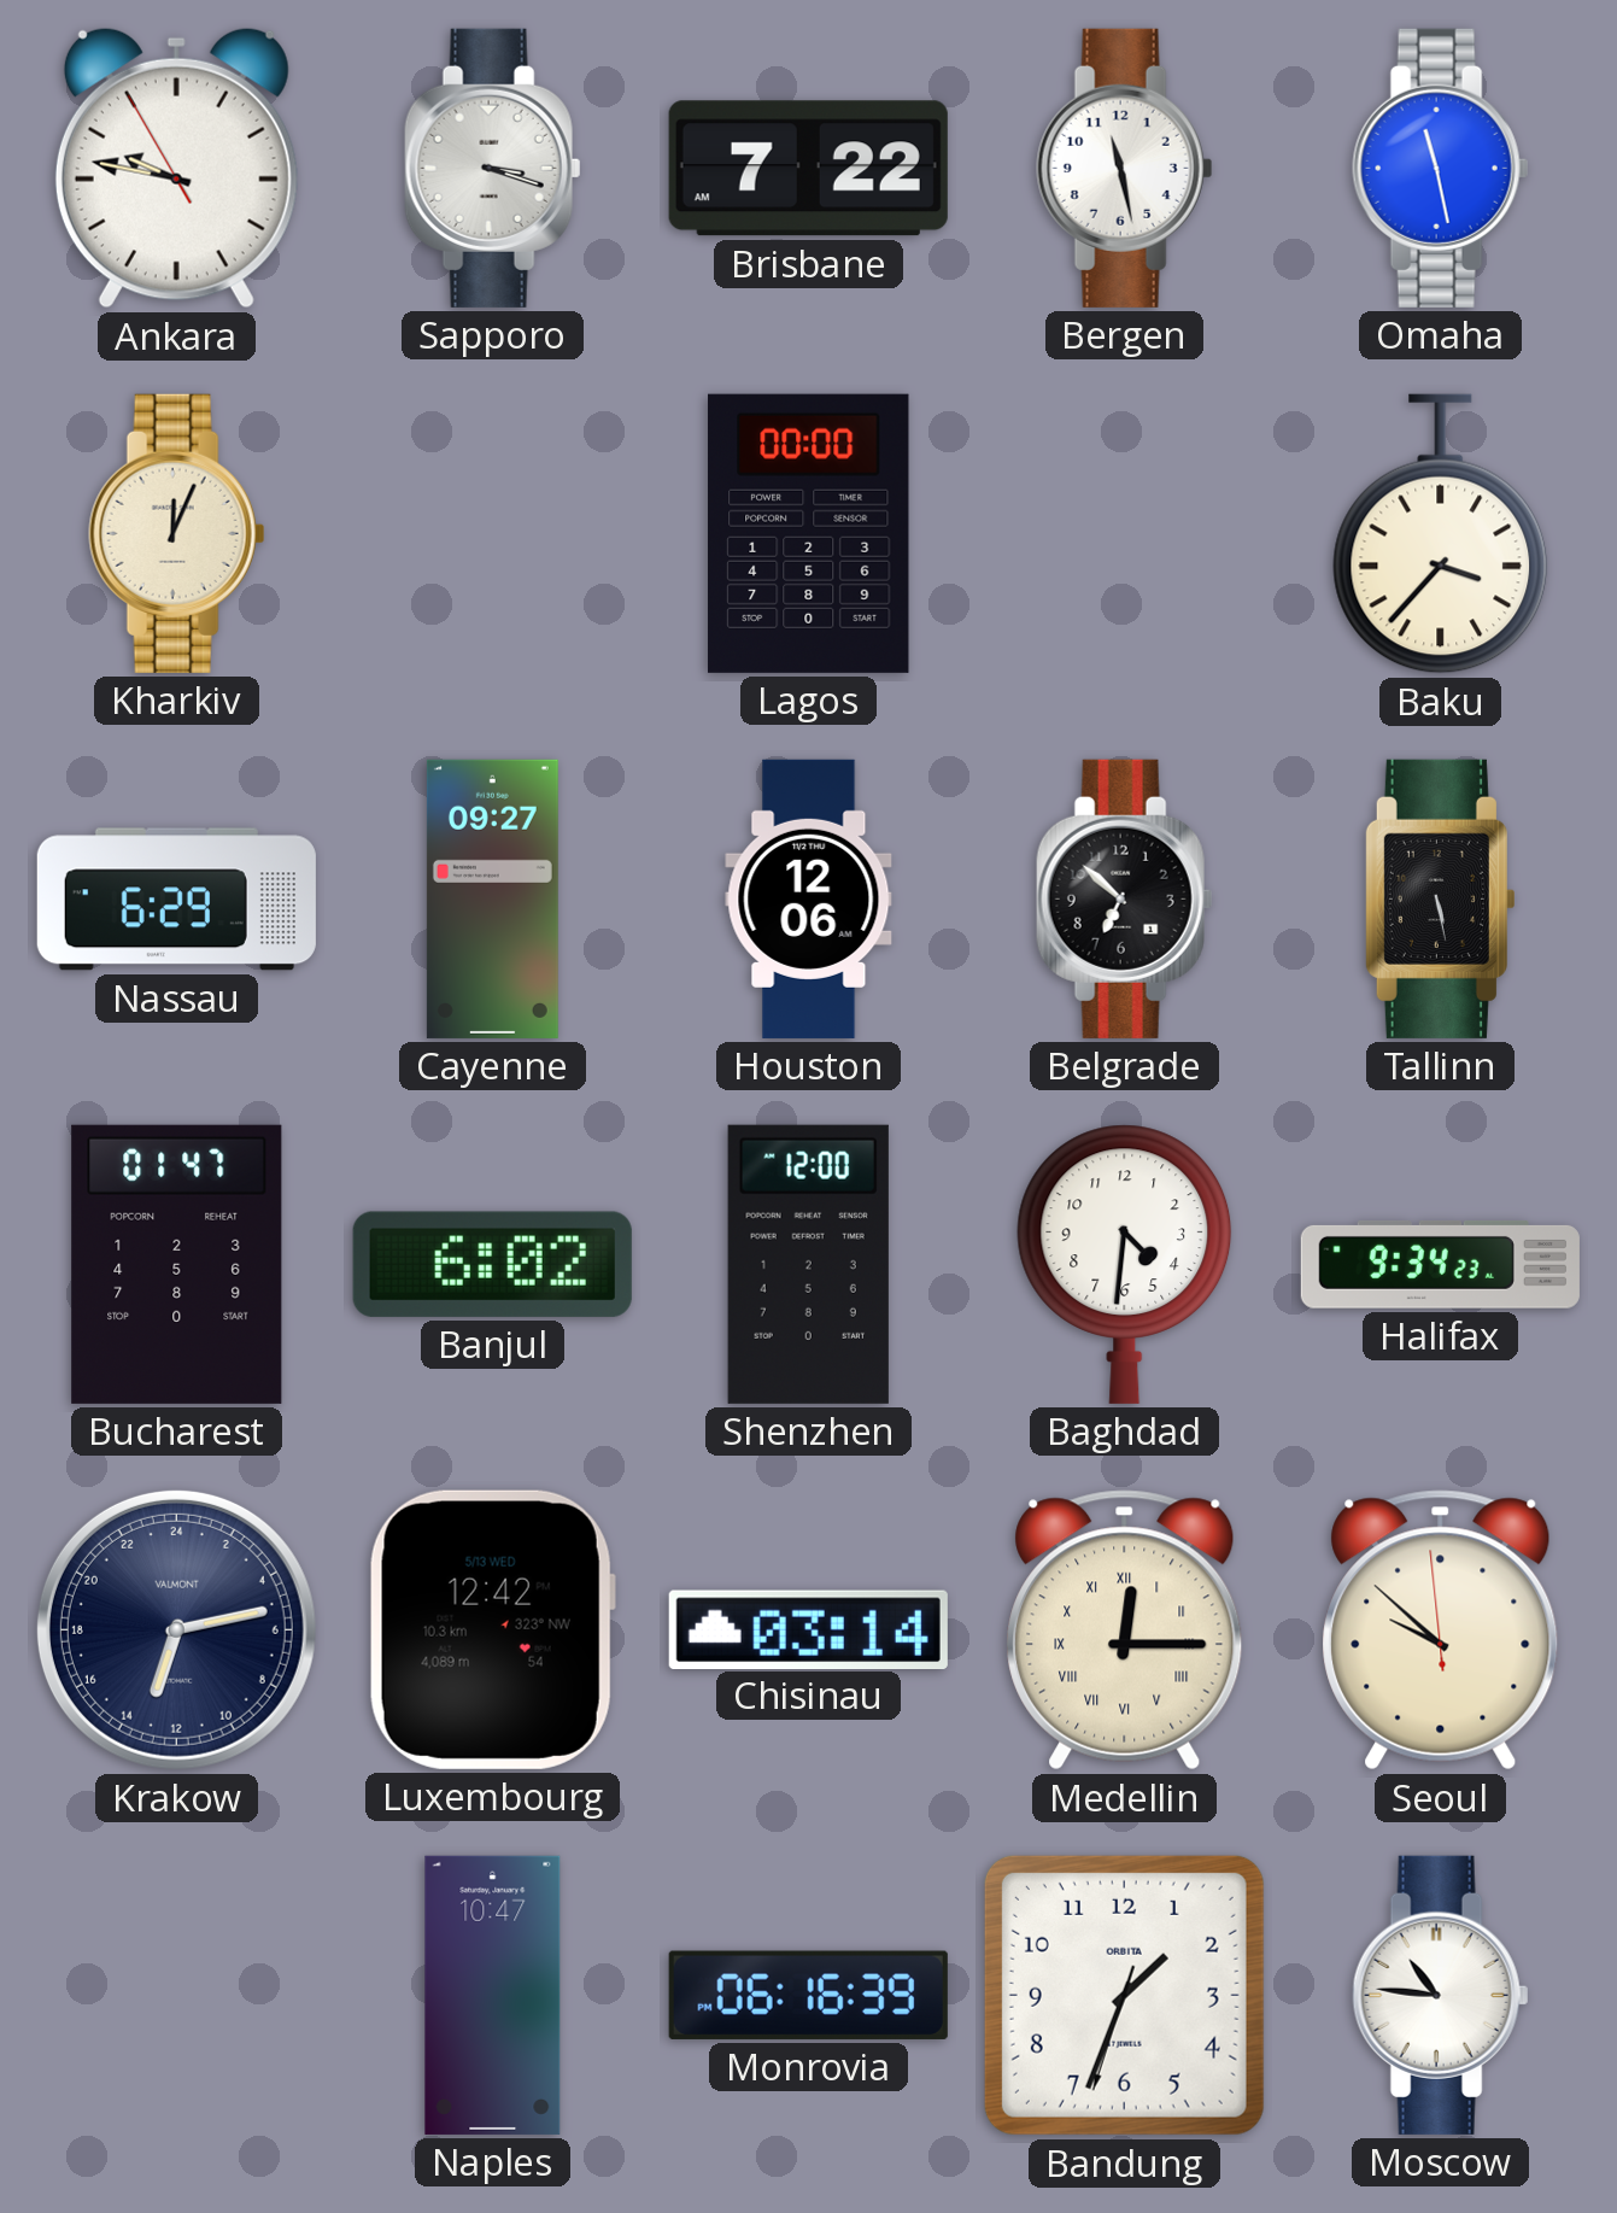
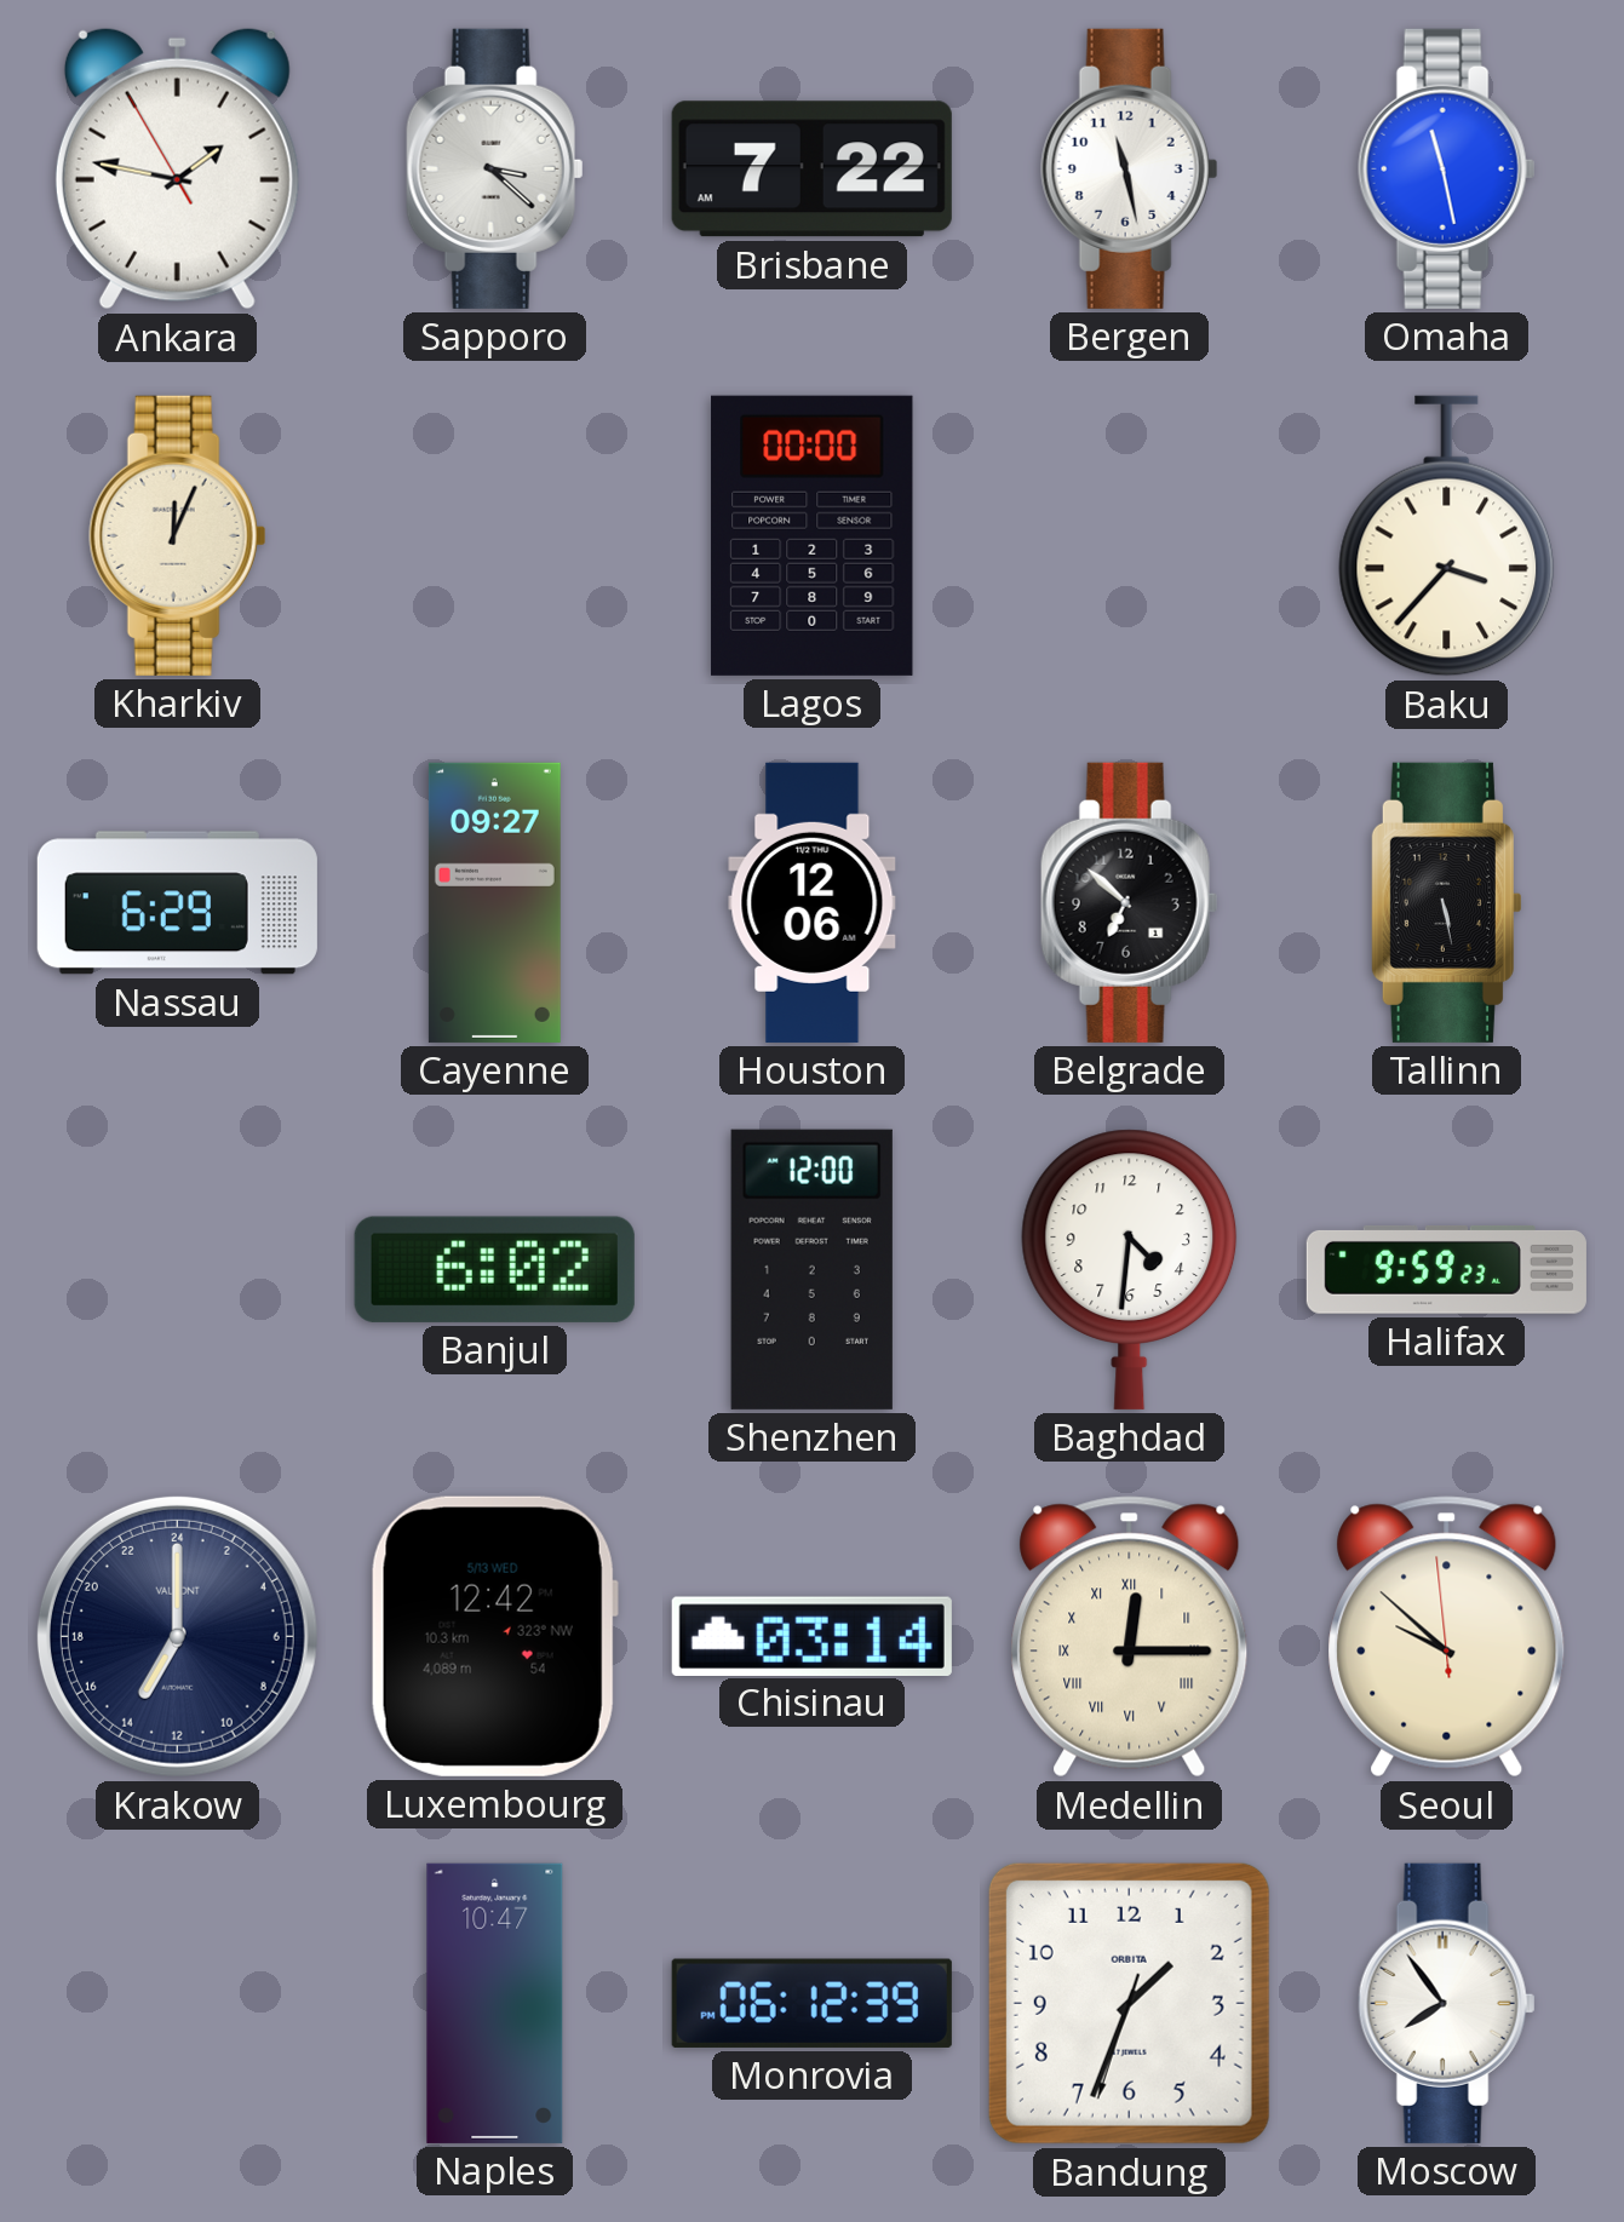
Ankara: 9:46 -> 1:46
Sapporo: 3:18 -> 3:22
Bucharest: 01:47 -> none
Halifax: 9:34 -> 9:59
Krakow: 13:13 -> 14:00
Monrovia: 06:16 -> 06:12
Moscow: 10:46 -> 7:54
